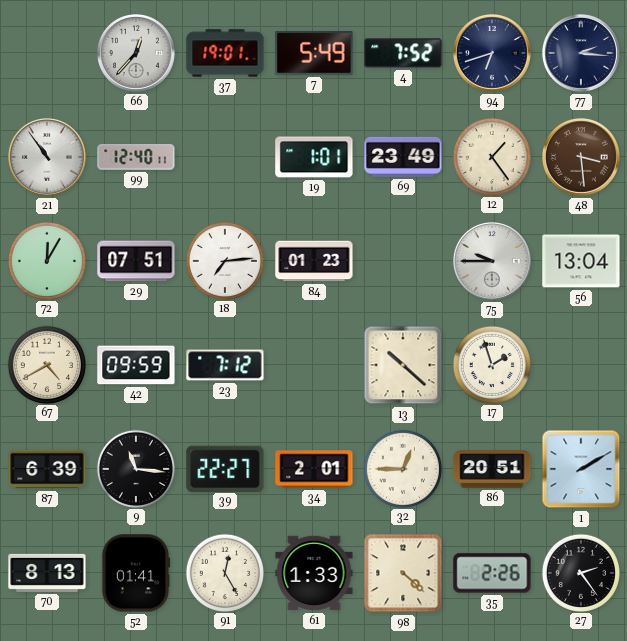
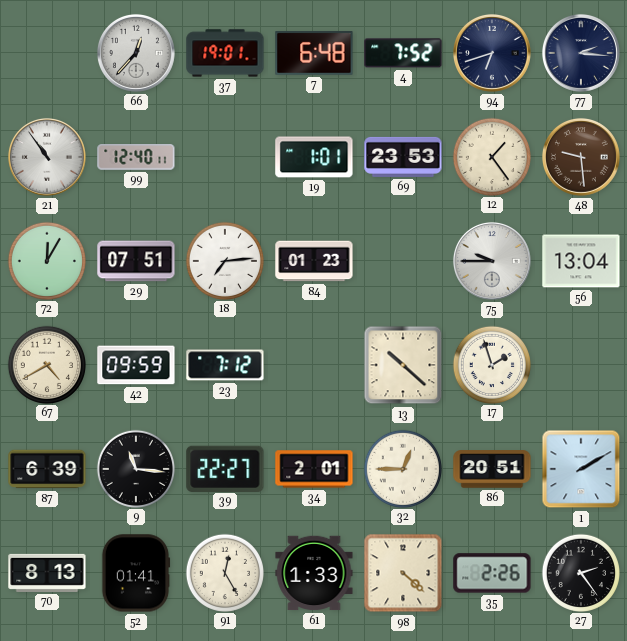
7: 5:49 -> 6:48
69: 23:49 -> 23:53
48: 3:29 -> 9:29
